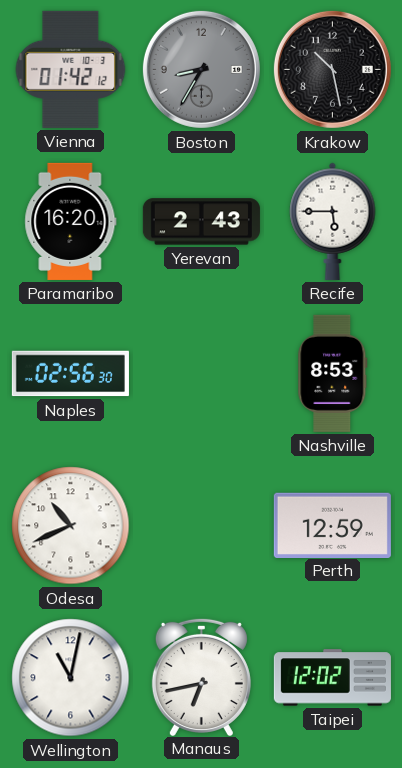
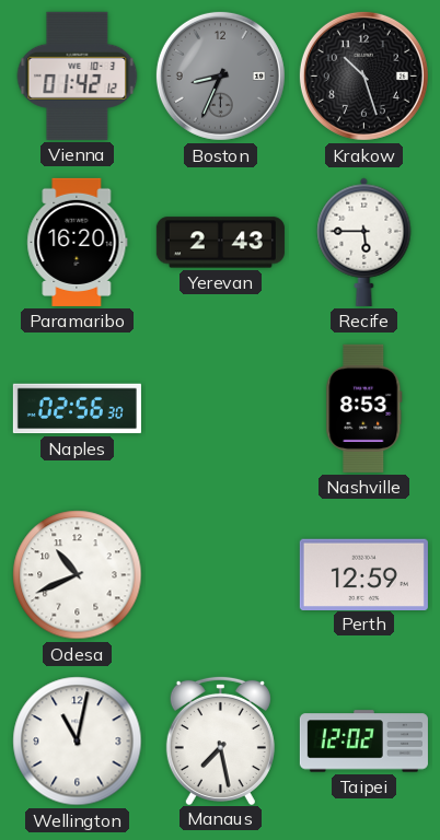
Boston: 8:35 -> 8:34
Krakow: 10:28 -> 10:27
Manaus: 6:43 -> 7:28
